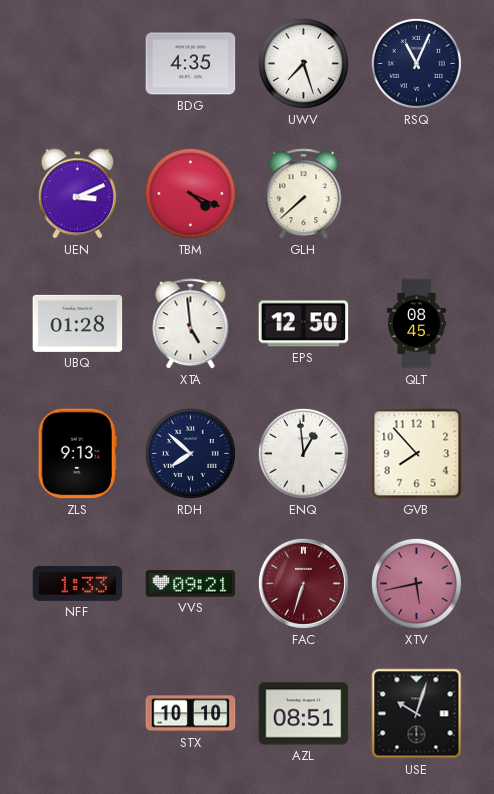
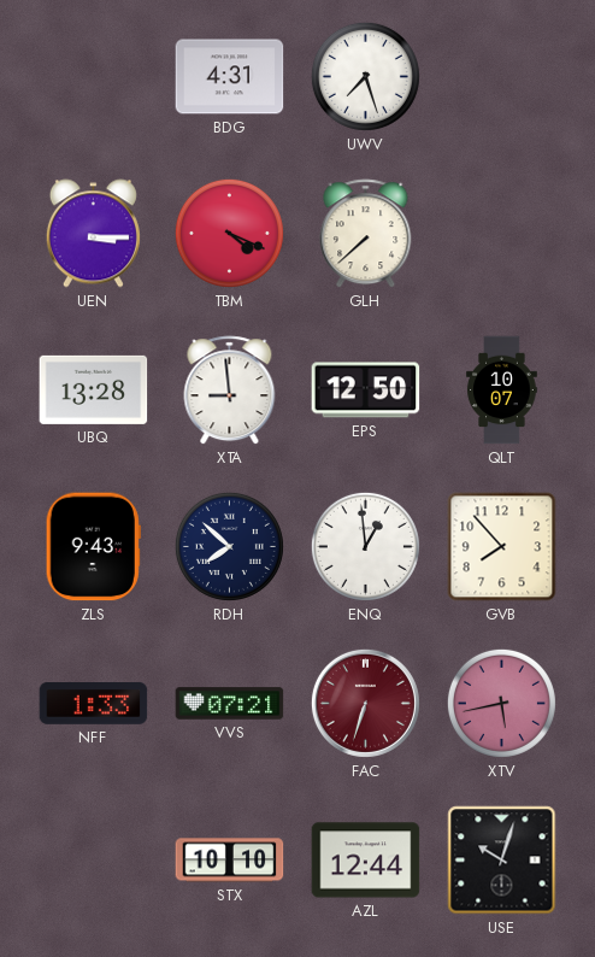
BDG: 4:35 -> 4:31
RSQ: 11:04 -> none
UEN: 3:11 -> 3:15
UBQ: 01:28 -> 13:28
XTA: 4:59 -> 8:59
QLT: 08:45 -> 10:07
ZLS: 9:13 -> 9:43
VVS: 09:21 -> 07:21
AZL: 08:51 -> 12:44
